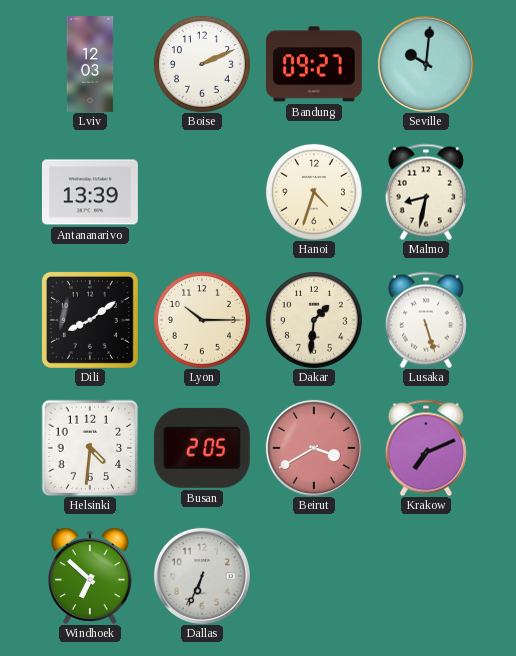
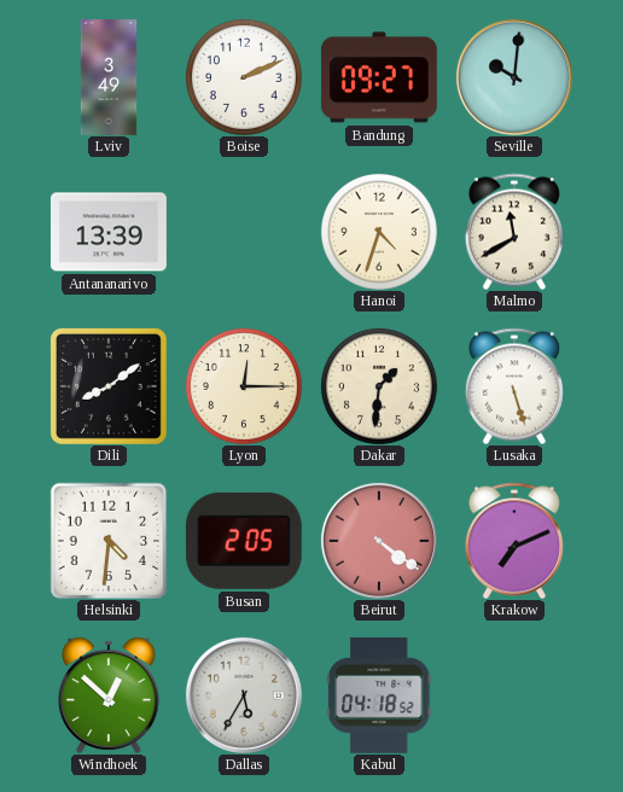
Lviv: 12:03 -> 3:49
Malmo: 8:32 -> 11:40
Lyon: 10:15 -> 12:15
Beirut: 3:40 -> 4:21
Windhoek: 6:52 -> 12:52
Dallas: 6:34 -> 5:35
Kabul: none -> 04:18
